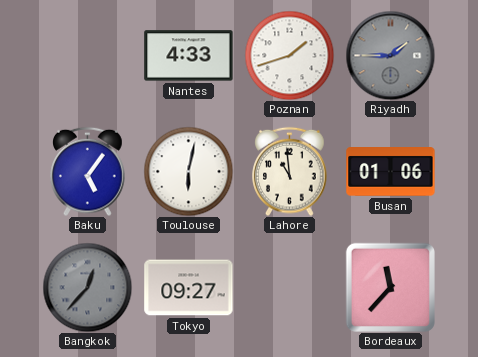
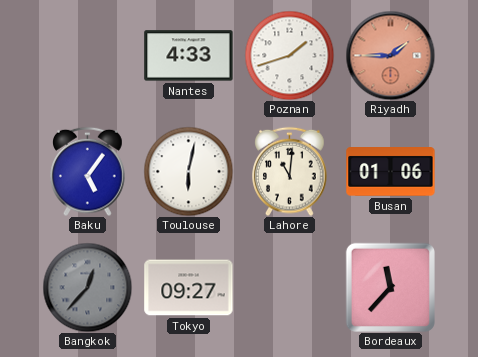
Riyadh dial: grey -> salmon
Lahore: 10:59 -> 11:01
